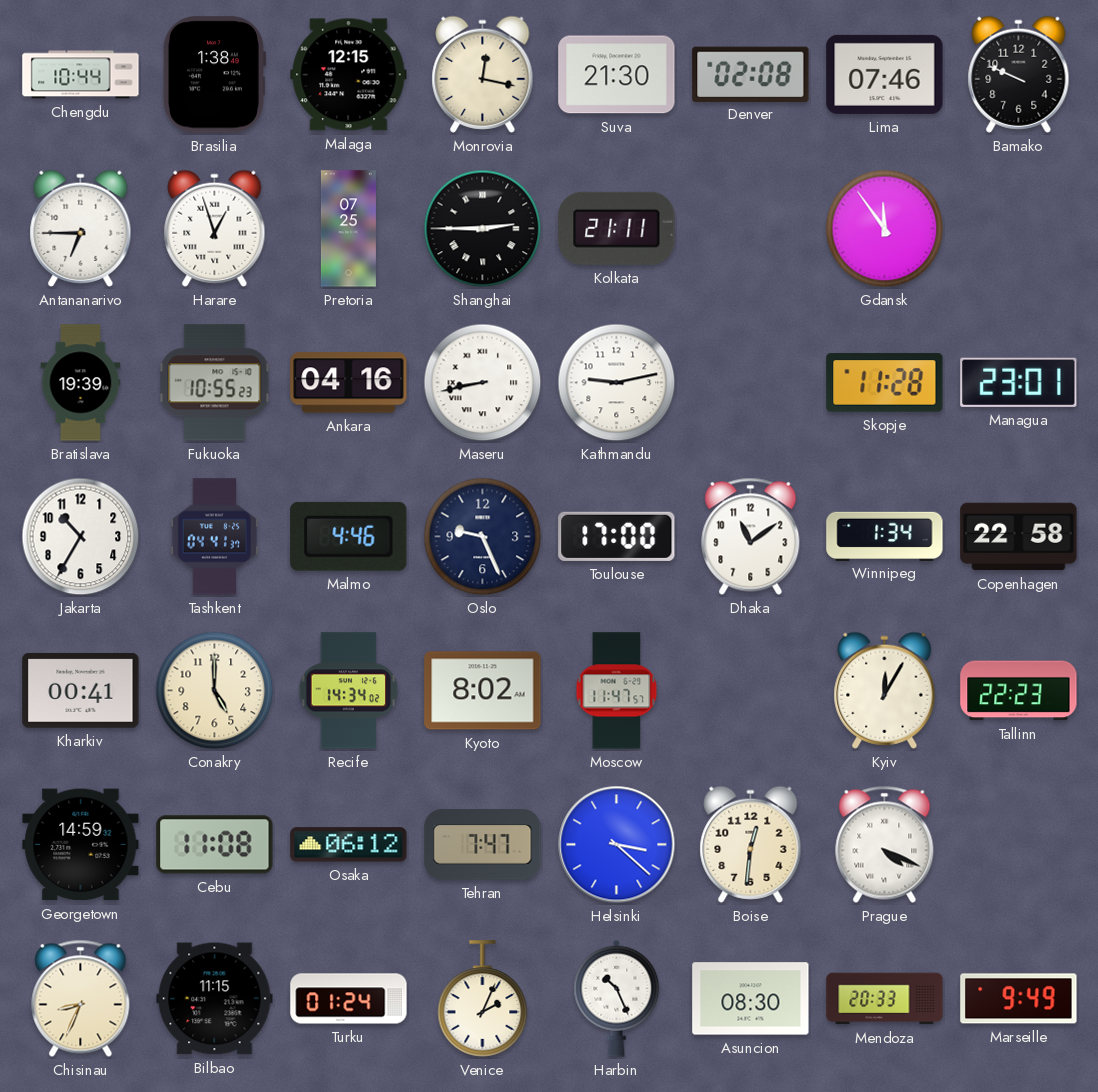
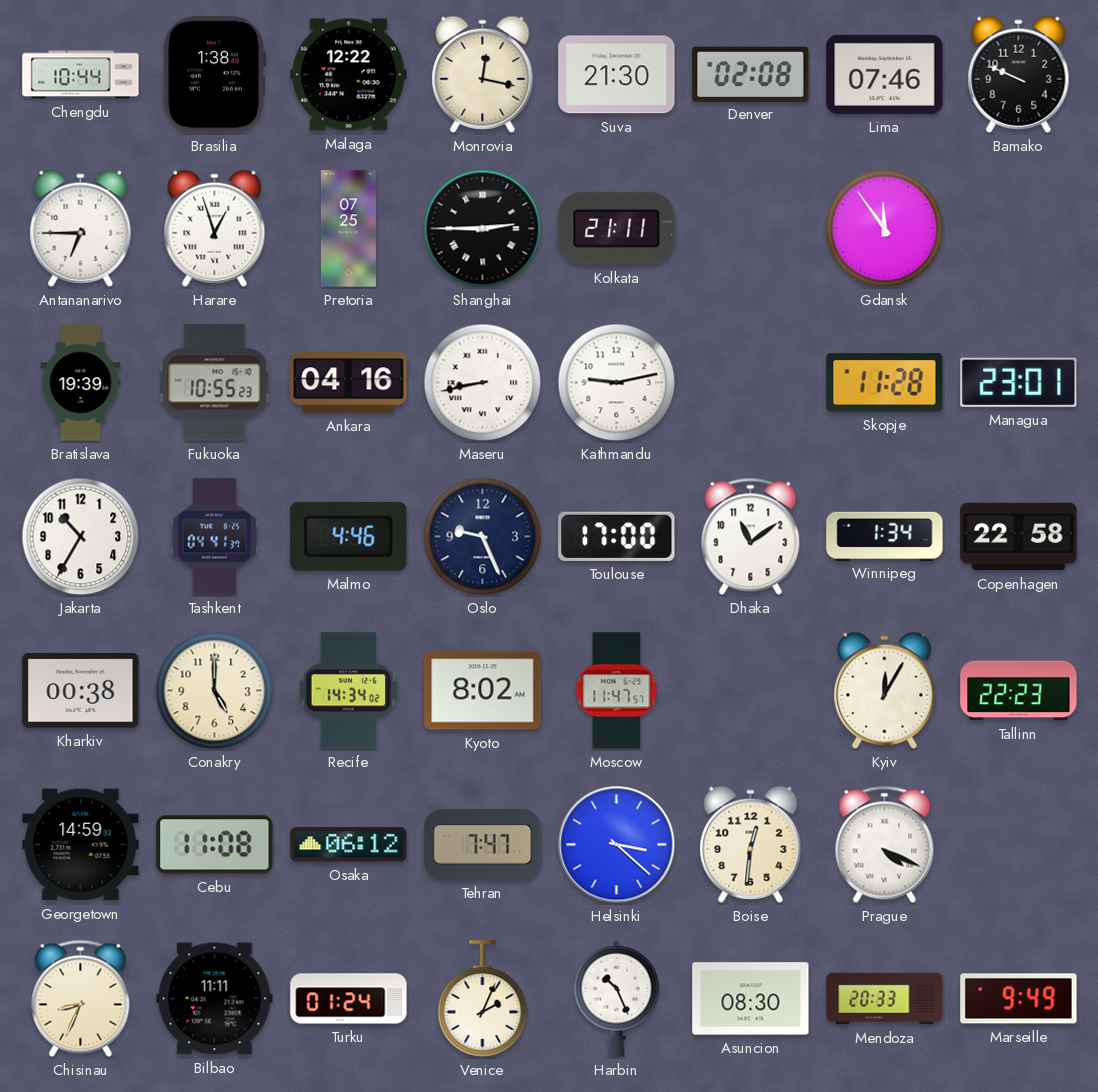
Malaga: 12:15 -> 12:22
Kharkiv: 00:41 -> 00:38
Bilbao: 11:15 -> 11:11
